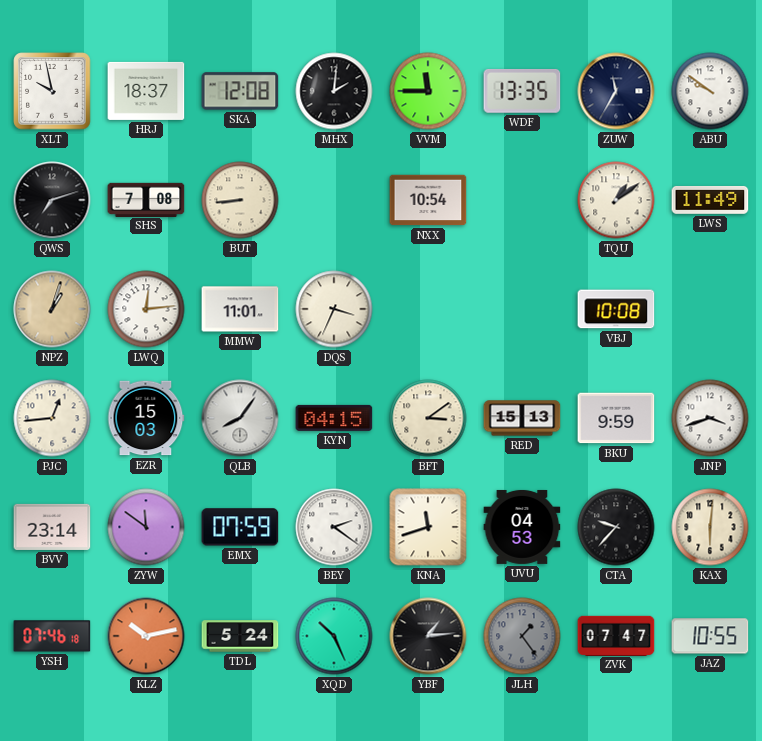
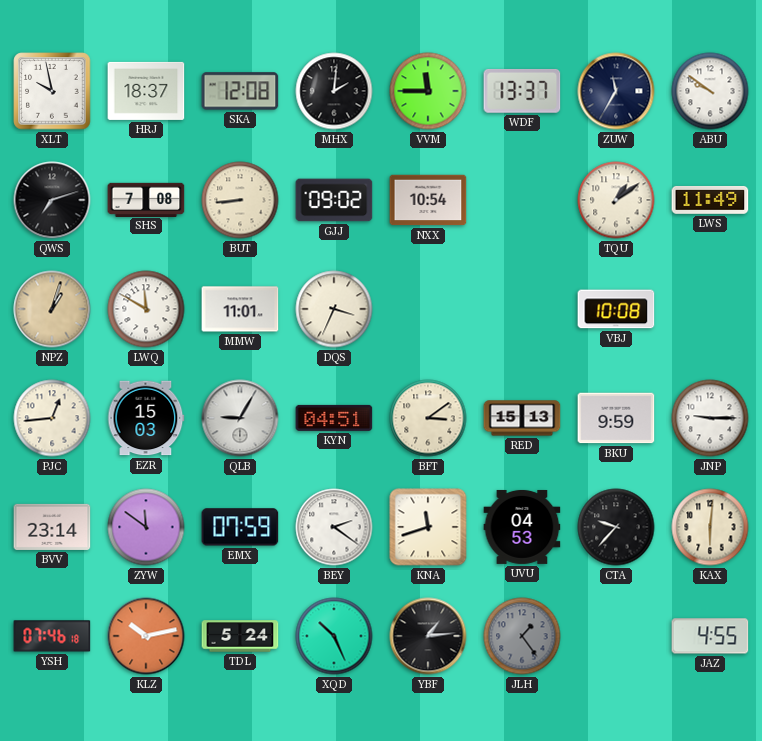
WDF: 13:35 -> 13:37
GJJ: none -> 09:02
LWQ: 12:14 -> 11:50
QLB: 8:06 -> 9:05
KYN: 04:15 -> 04:51
JNP: 3:42 -> 9:15
ZVK: 07:47 -> none
JAZ: 10:55 -> 4:55
